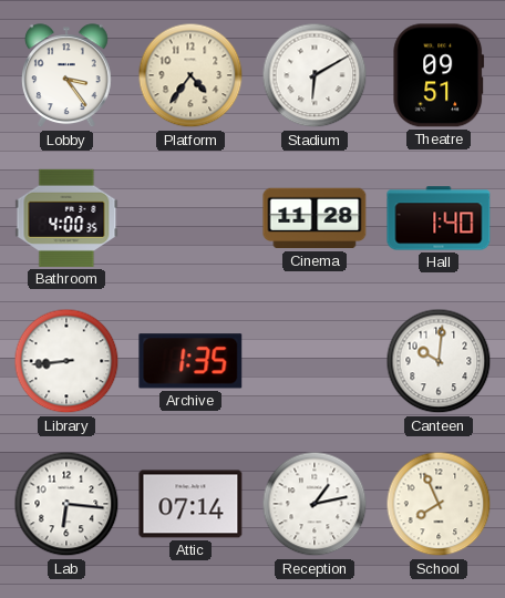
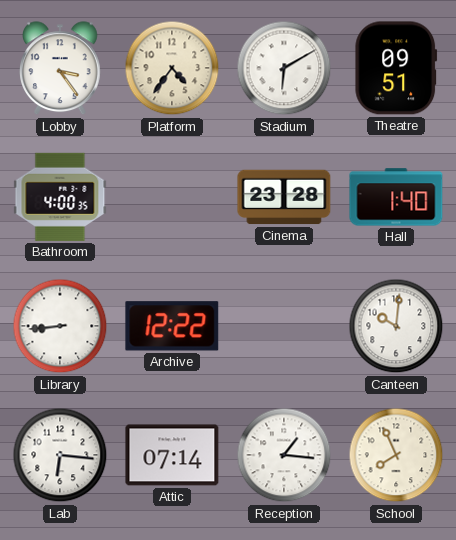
Cinema: 11:28 -> 23:28
Archive: 1:35 -> 12:22
Reception: 1:13 -> 1:16
